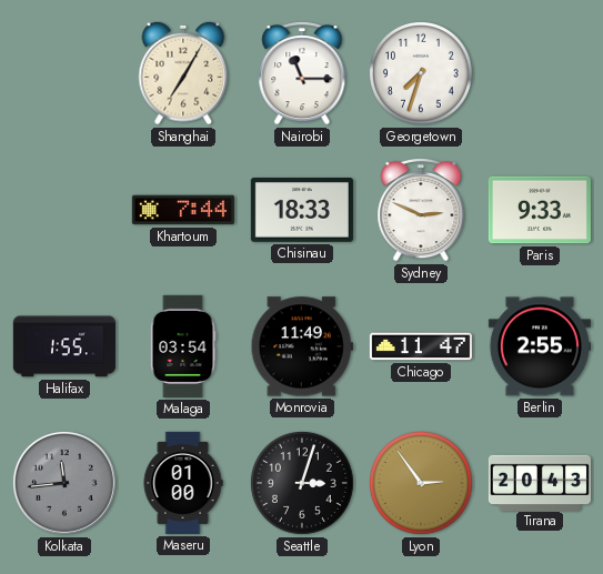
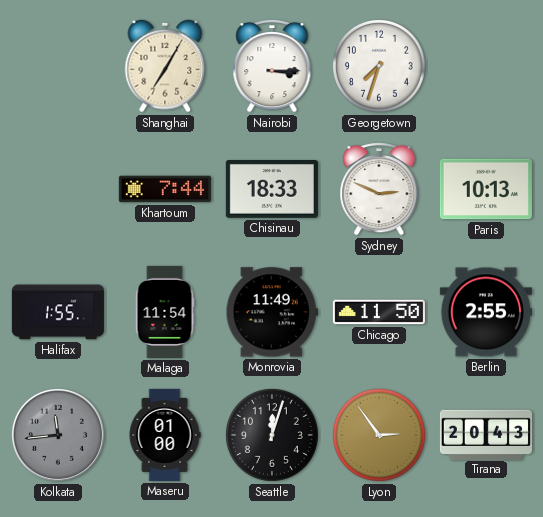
Nairobi: 11:15 -> 3:15
Paris: 9:33 -> 10:13
Malaga: 03:54 -> 11:54
Chicago: 11:47 -> 11:50
Seattle: 3:03 -> 12:03
